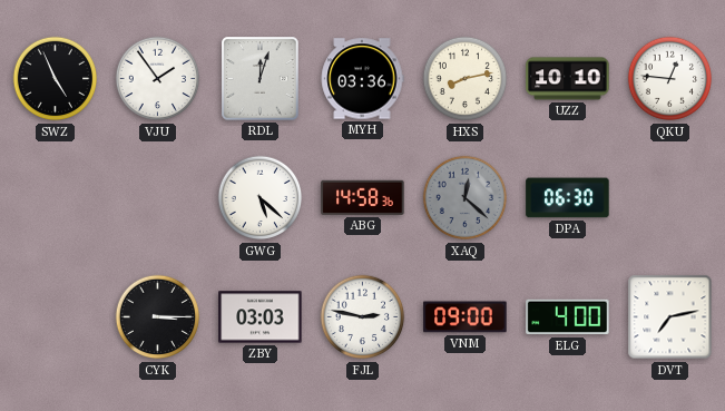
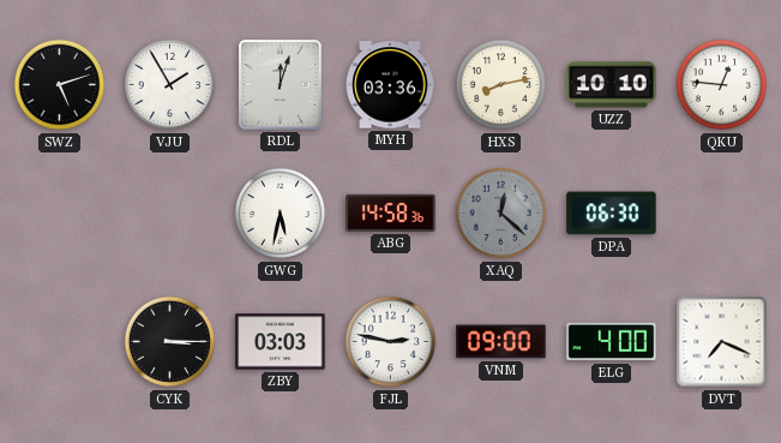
SWZ: 4:56 -> 5:12
VJU: 1:54 -> 1:55
GWG: 5:22 -> 5:32
DVT: 7:13 -> 7:19
